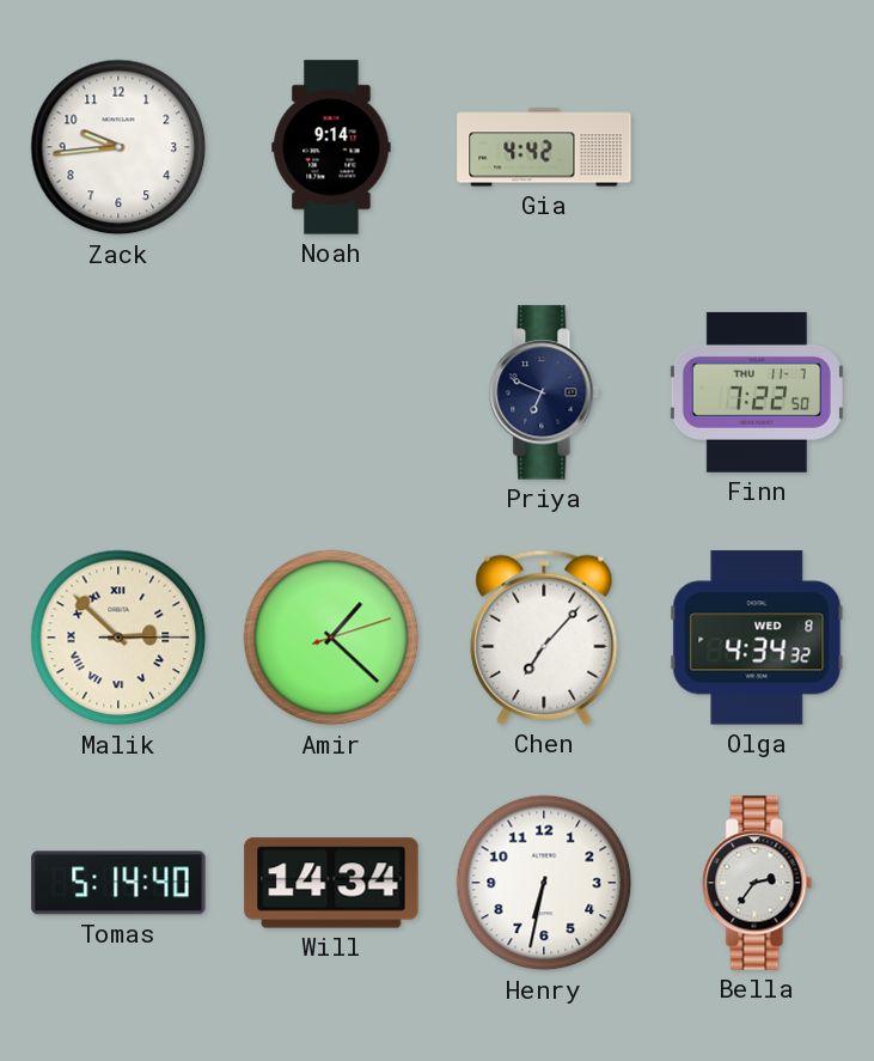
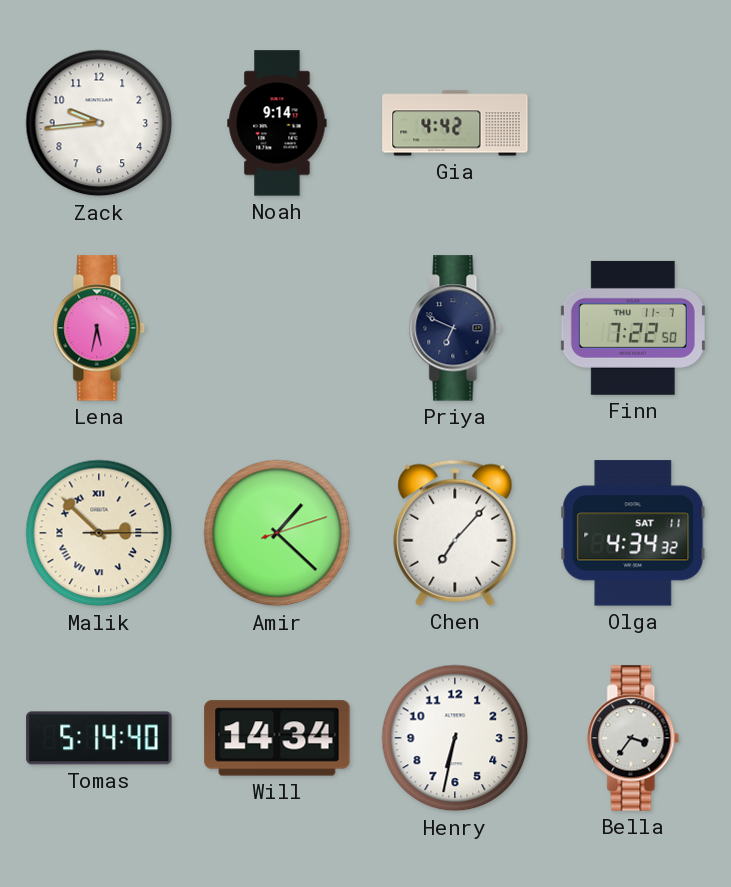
Lena: none -> 5:32
Olga date: WED 8 -> SAT 11
Bella: 2:36 -> 3:36
